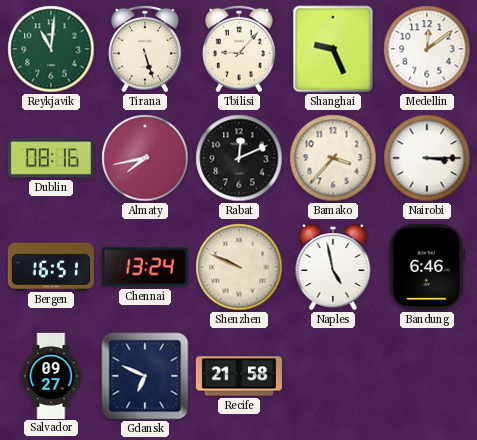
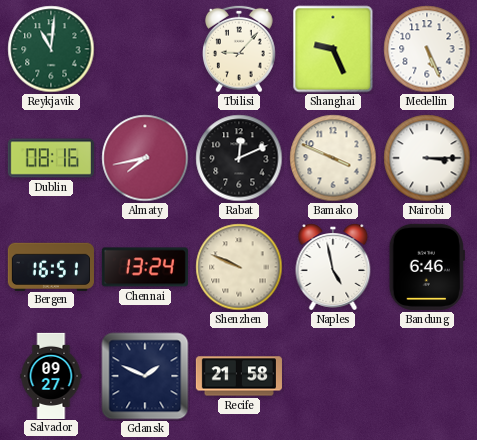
Tirana: 5:27 -> none
Medellin: 12:09 -> 5:26
Bamako: 3:37 -> 3:49
Gdansk: 6:49 -> 1:49
